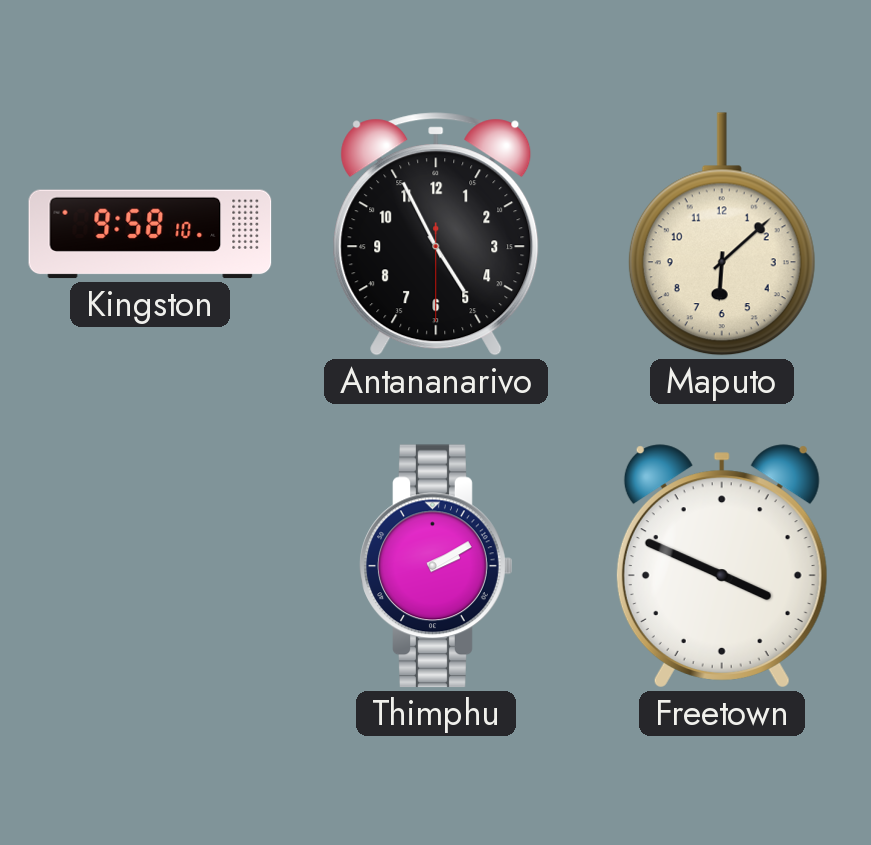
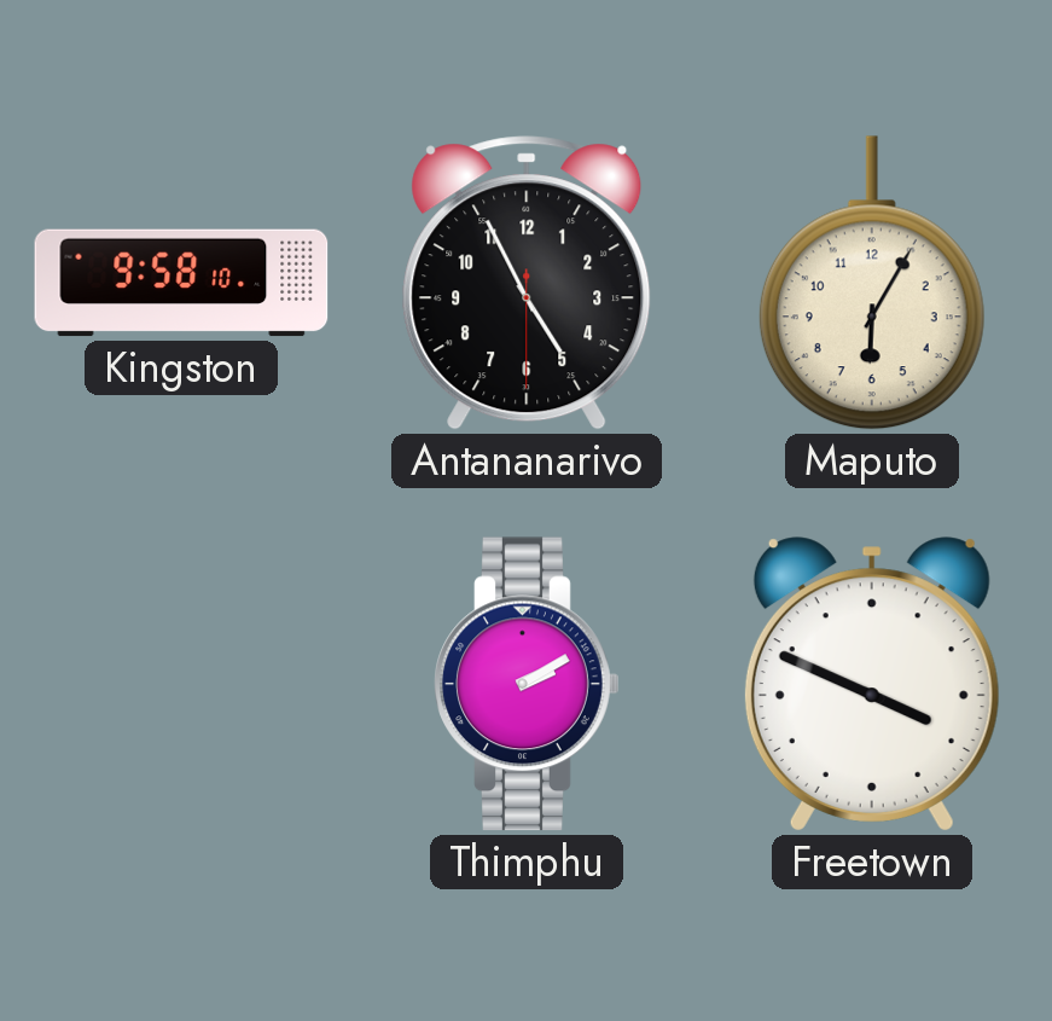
Maputo: 6:08 -> 6:05
